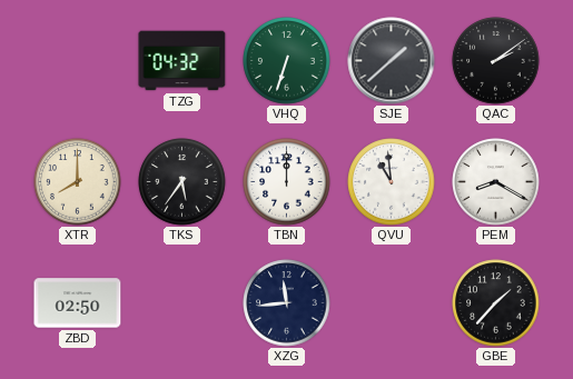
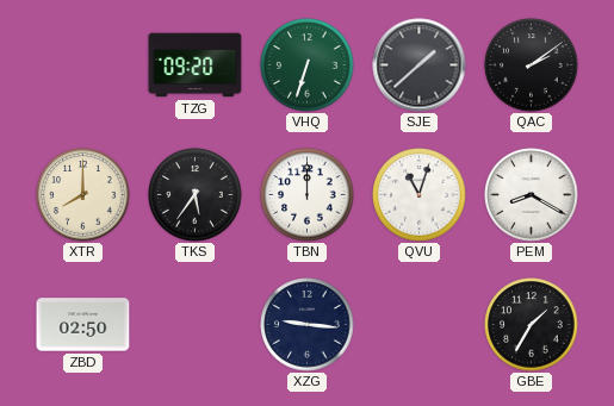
TZG: 04:32 -> 09:20
QVU: 10:59 -> 11:03
XZG: 11:44 -> 9:16
GBE: 1:37 -> 1:35
